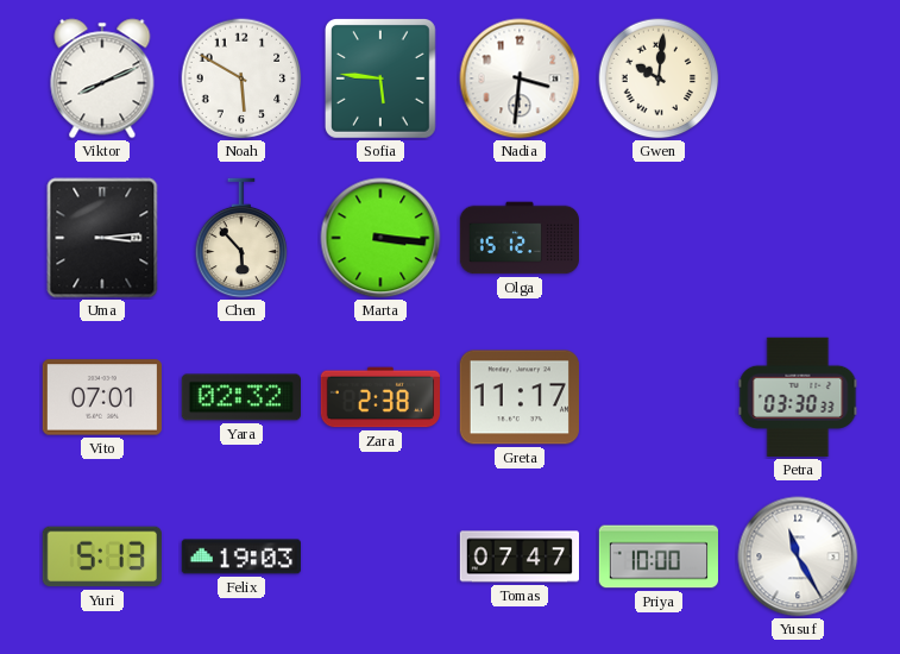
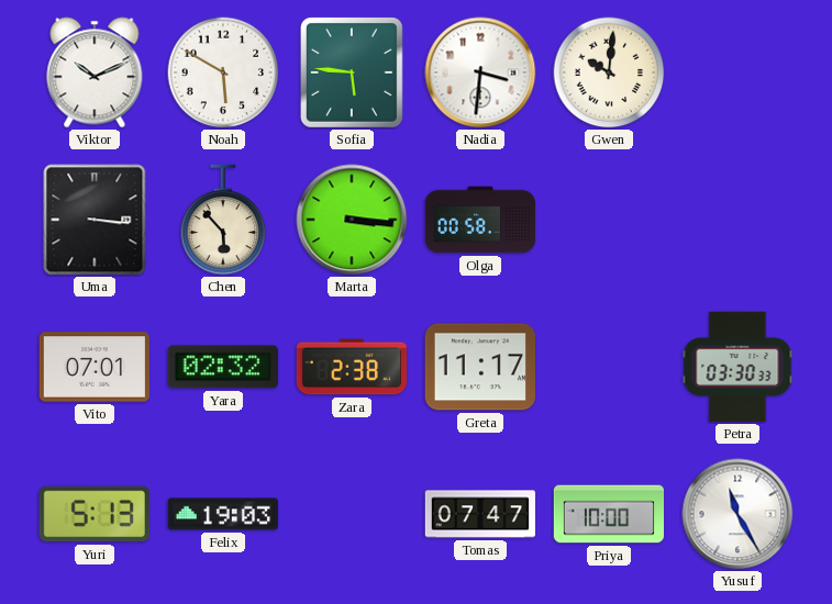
Viktor: 8:11 -> 10:11
Uma: 3:14 -> 3:16
Olga: 15:12 -> 00:58
